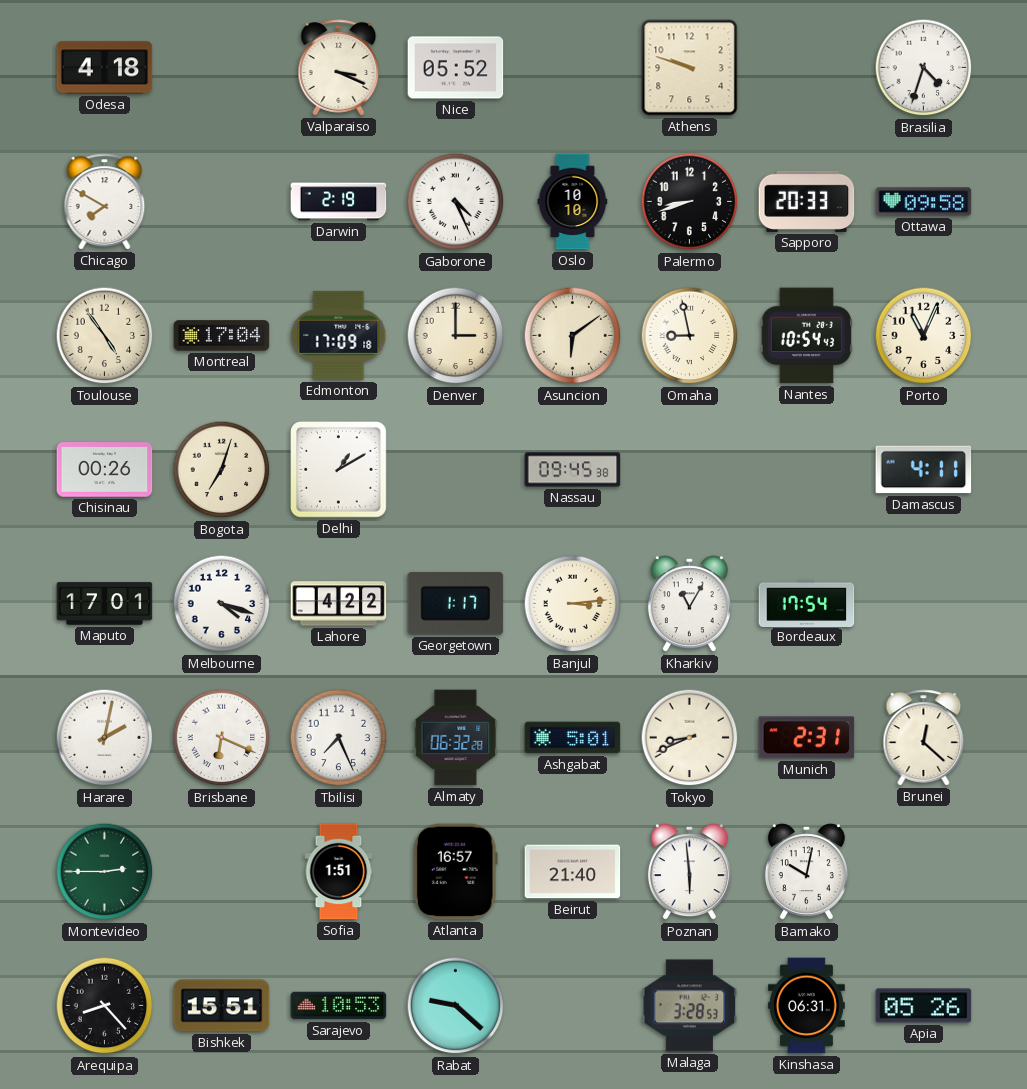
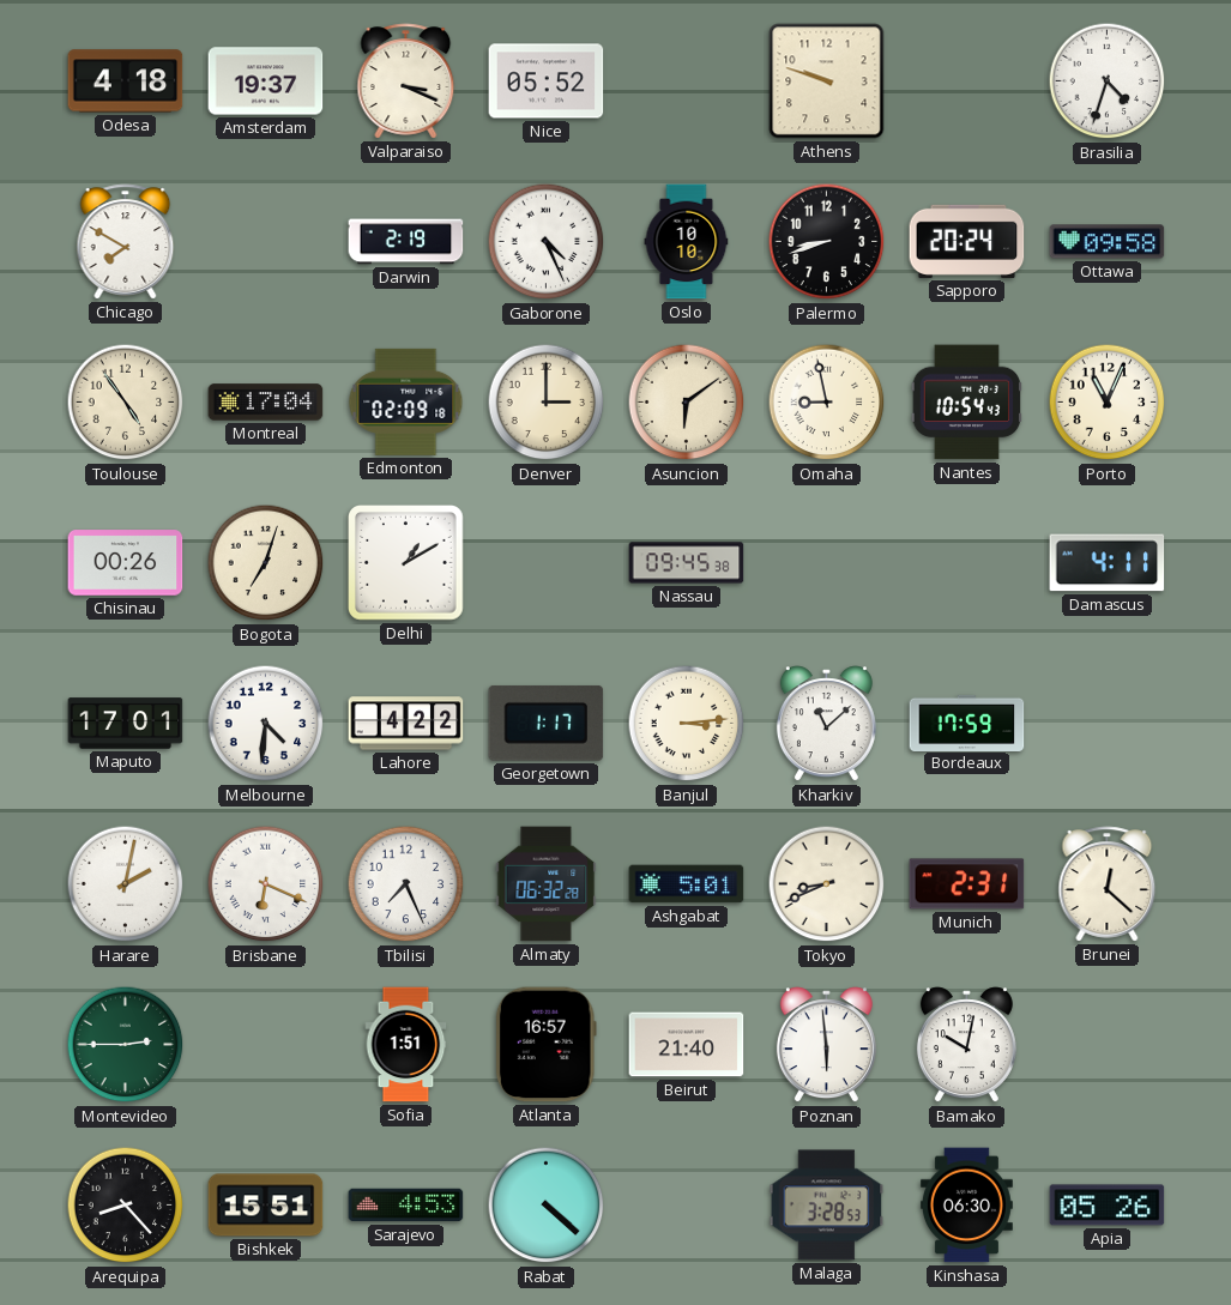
Amsterdam: none -> 19:37
Sapporo: 20:33 -> 20:24
Edmonton: 17:09 -> 02:09
Melbourne: 4:18 -> 4:31
Kharkiv: 11:05 -> 11:08
Bordeaux: 17:54 -> 17:59
Sarajevo: 10:53 -> 4:53
Rabat: 9:22 -> 4:22
Kinshasa: 06:31 -> 06:30
